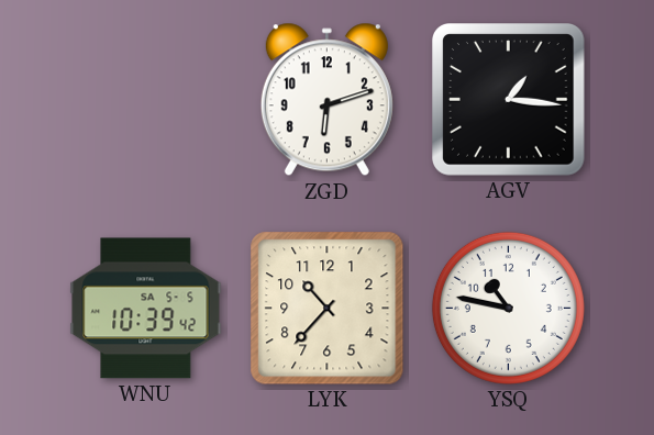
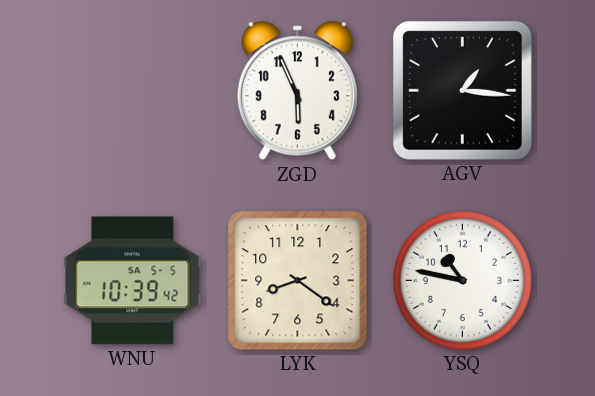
ZGD: 6:12 -> 5:56
LYK: 10:37 -> 8:21
